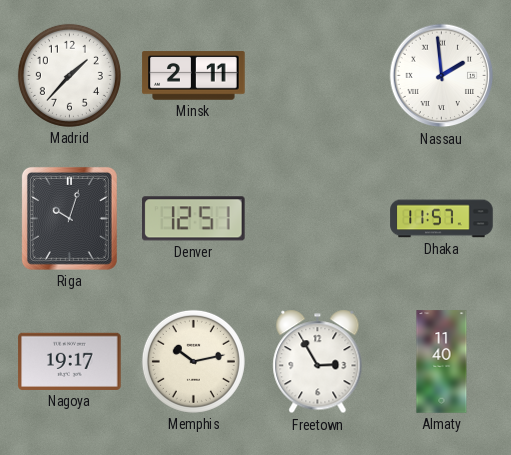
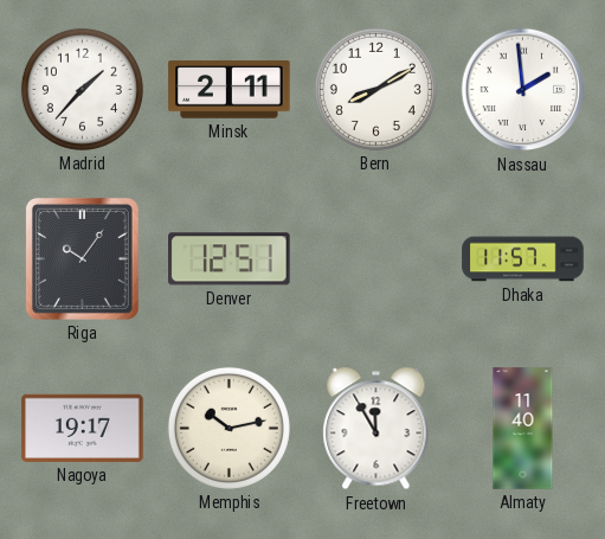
Bern: none -> 8:10
Riga: 10:03 -> 10:06
Freetown: 2:55 -> 11:55
